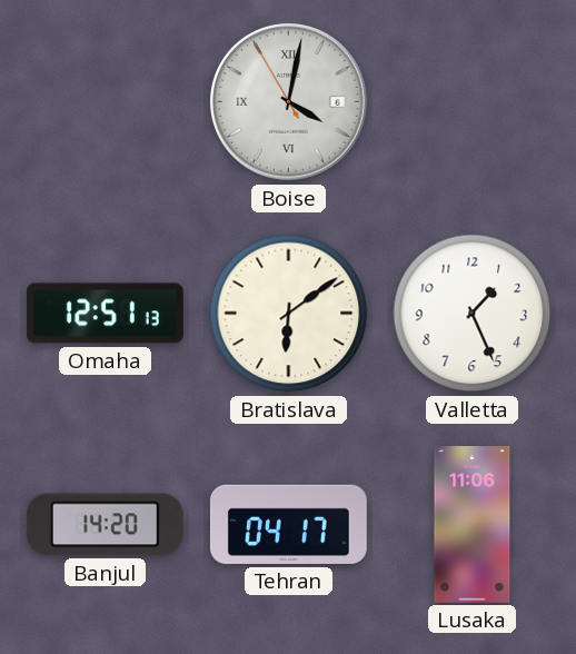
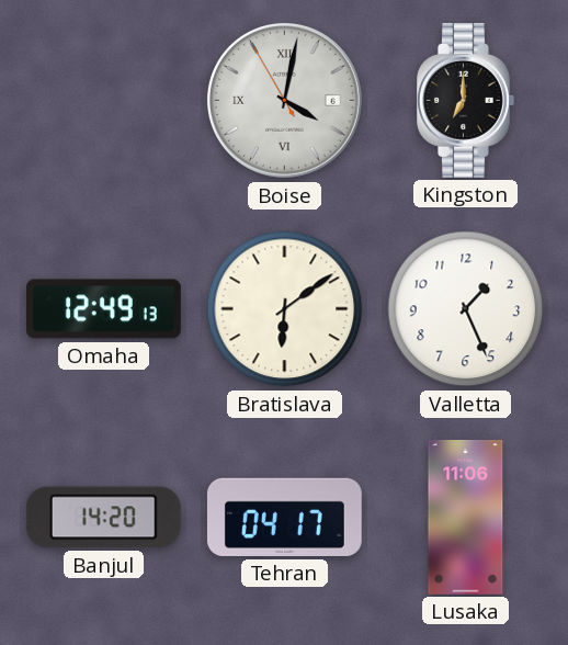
Kingston: none -> 7:00
Omaha: 12:51 -> 12:49
